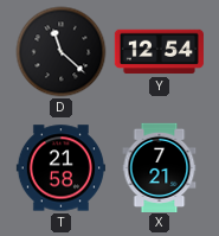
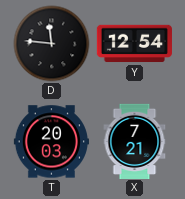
D: 11:22 -> 11:46
T: 21:58 -> 20:03
